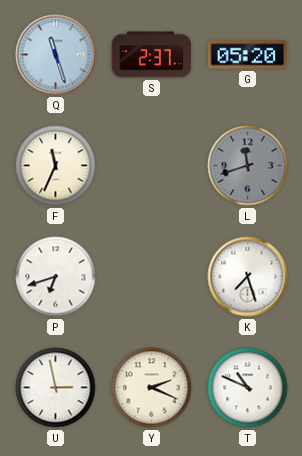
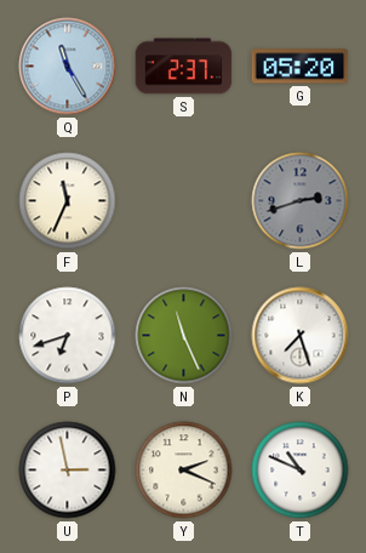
Q: 11:27 -> 11:25
L: 11:42 -> 2:42
N: none -> 11:26
